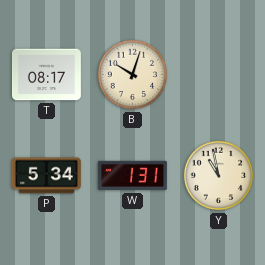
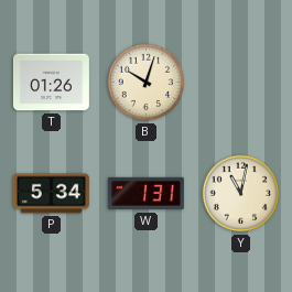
T: 08:17 -> 01:26
Y: 10:58 -> 11:02
